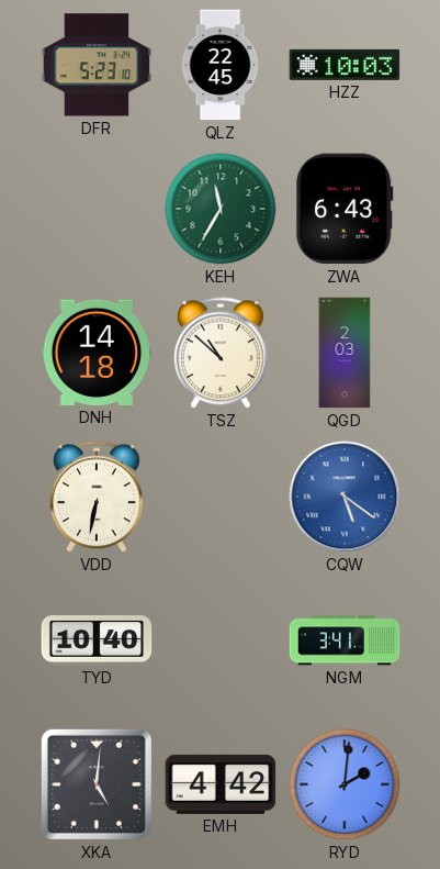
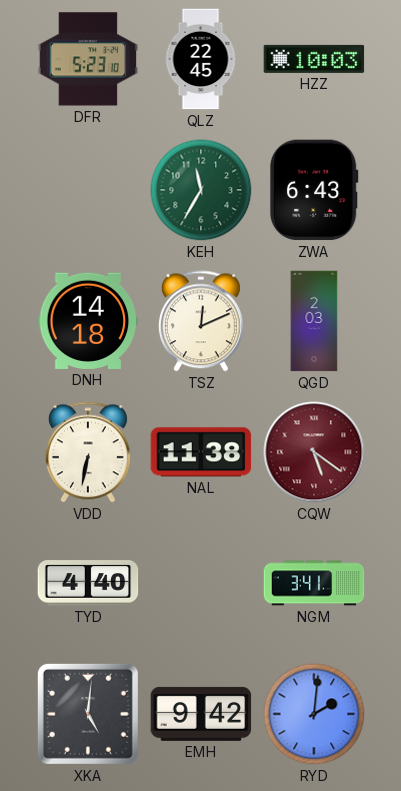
TSZ: 10:52 -> 12:11
NAL: none -> 11:38
CQW dial: blue -> burgundy
TYD: 10:40 -> 4:40
EMH: 4:42 -> 9:42
